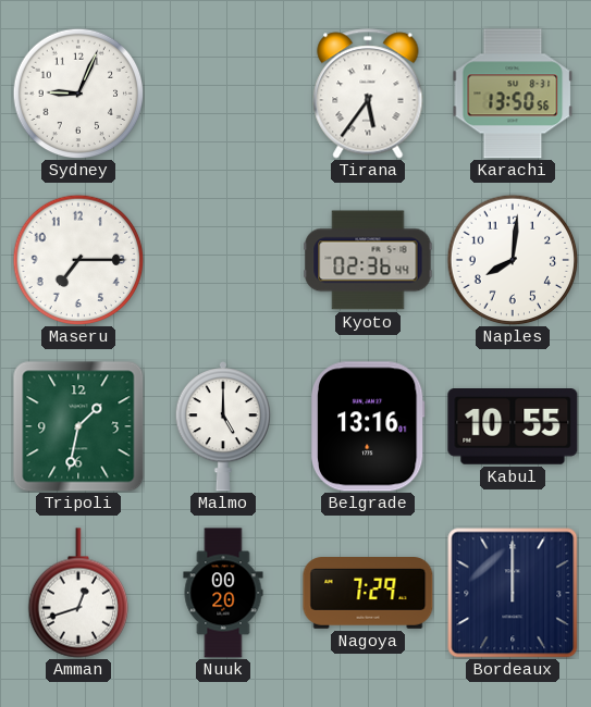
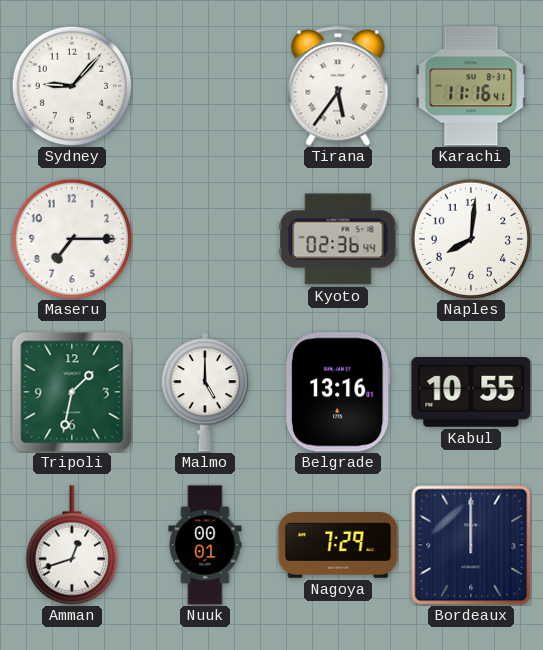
Sydney: 9:04 -> 9:07
Karachi: 13:50 -> 11:16
Nuuk: 00:20 -> 00:01
